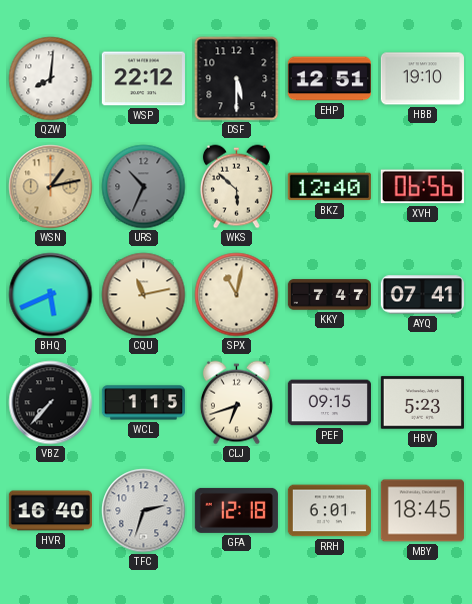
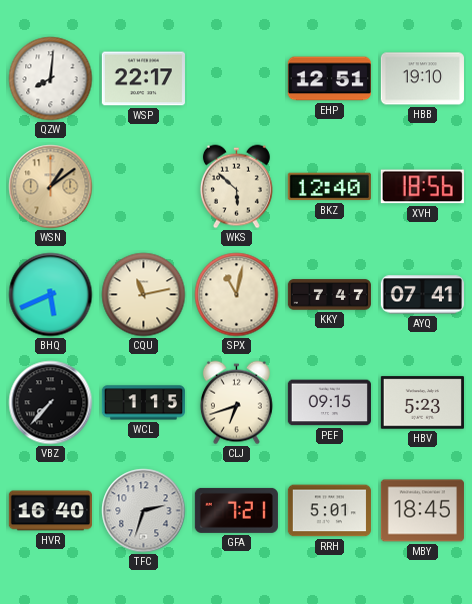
WSP: 22:12 -> 22:17
DSF: 5:30 -> none
WSN: 1:13 -> 1:09
URS: 10:34 -> none
XVH: 06:56 -> 18:56
GFA: 12:18 -> 7:21
RRH: 6:01 -> 5:01
